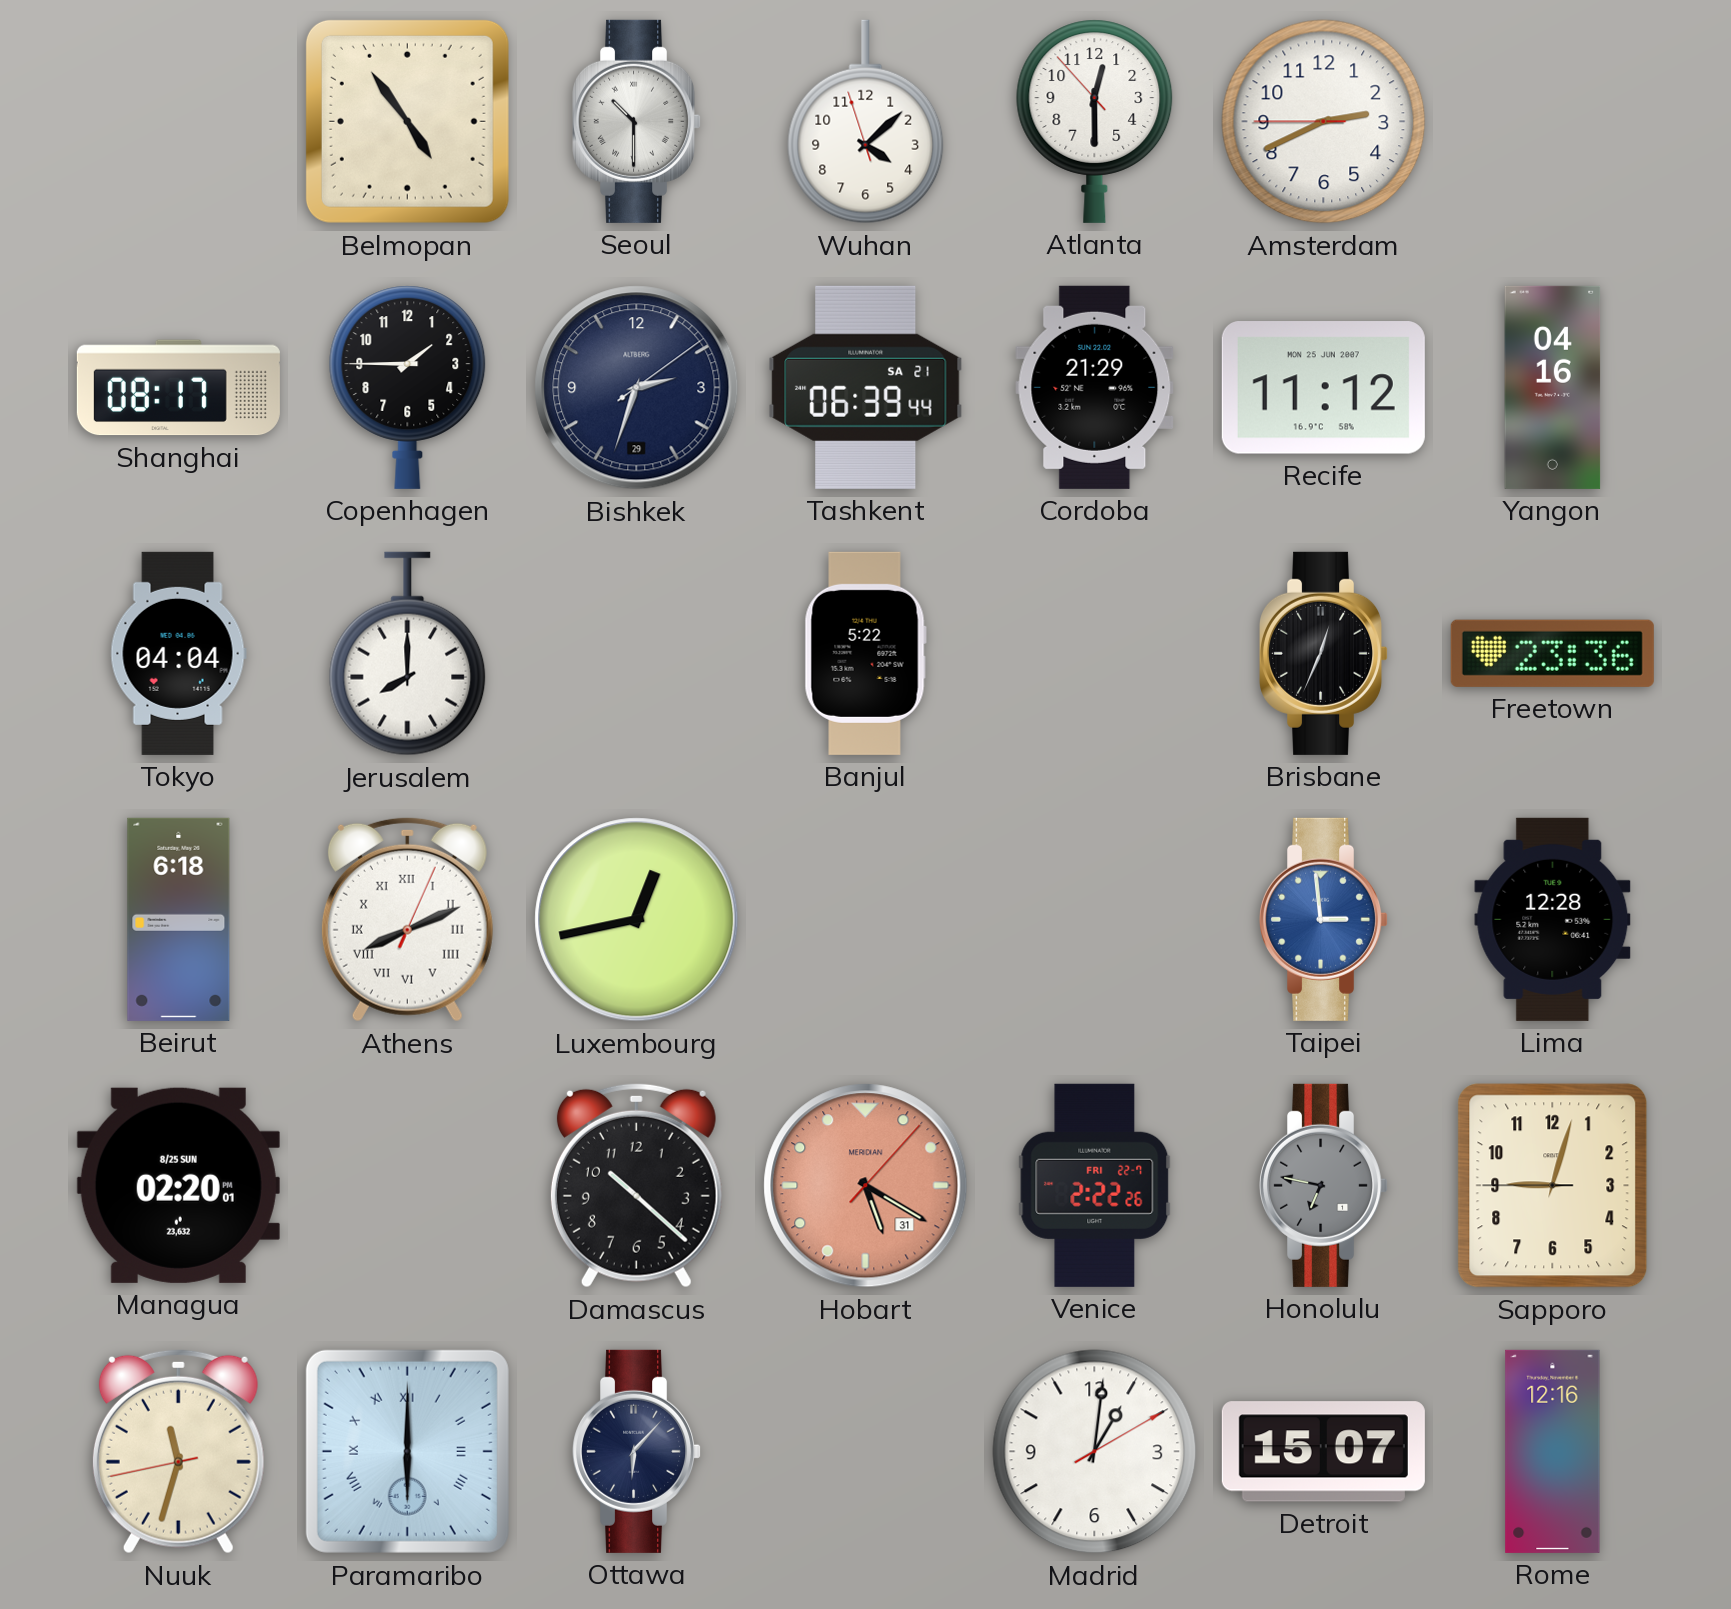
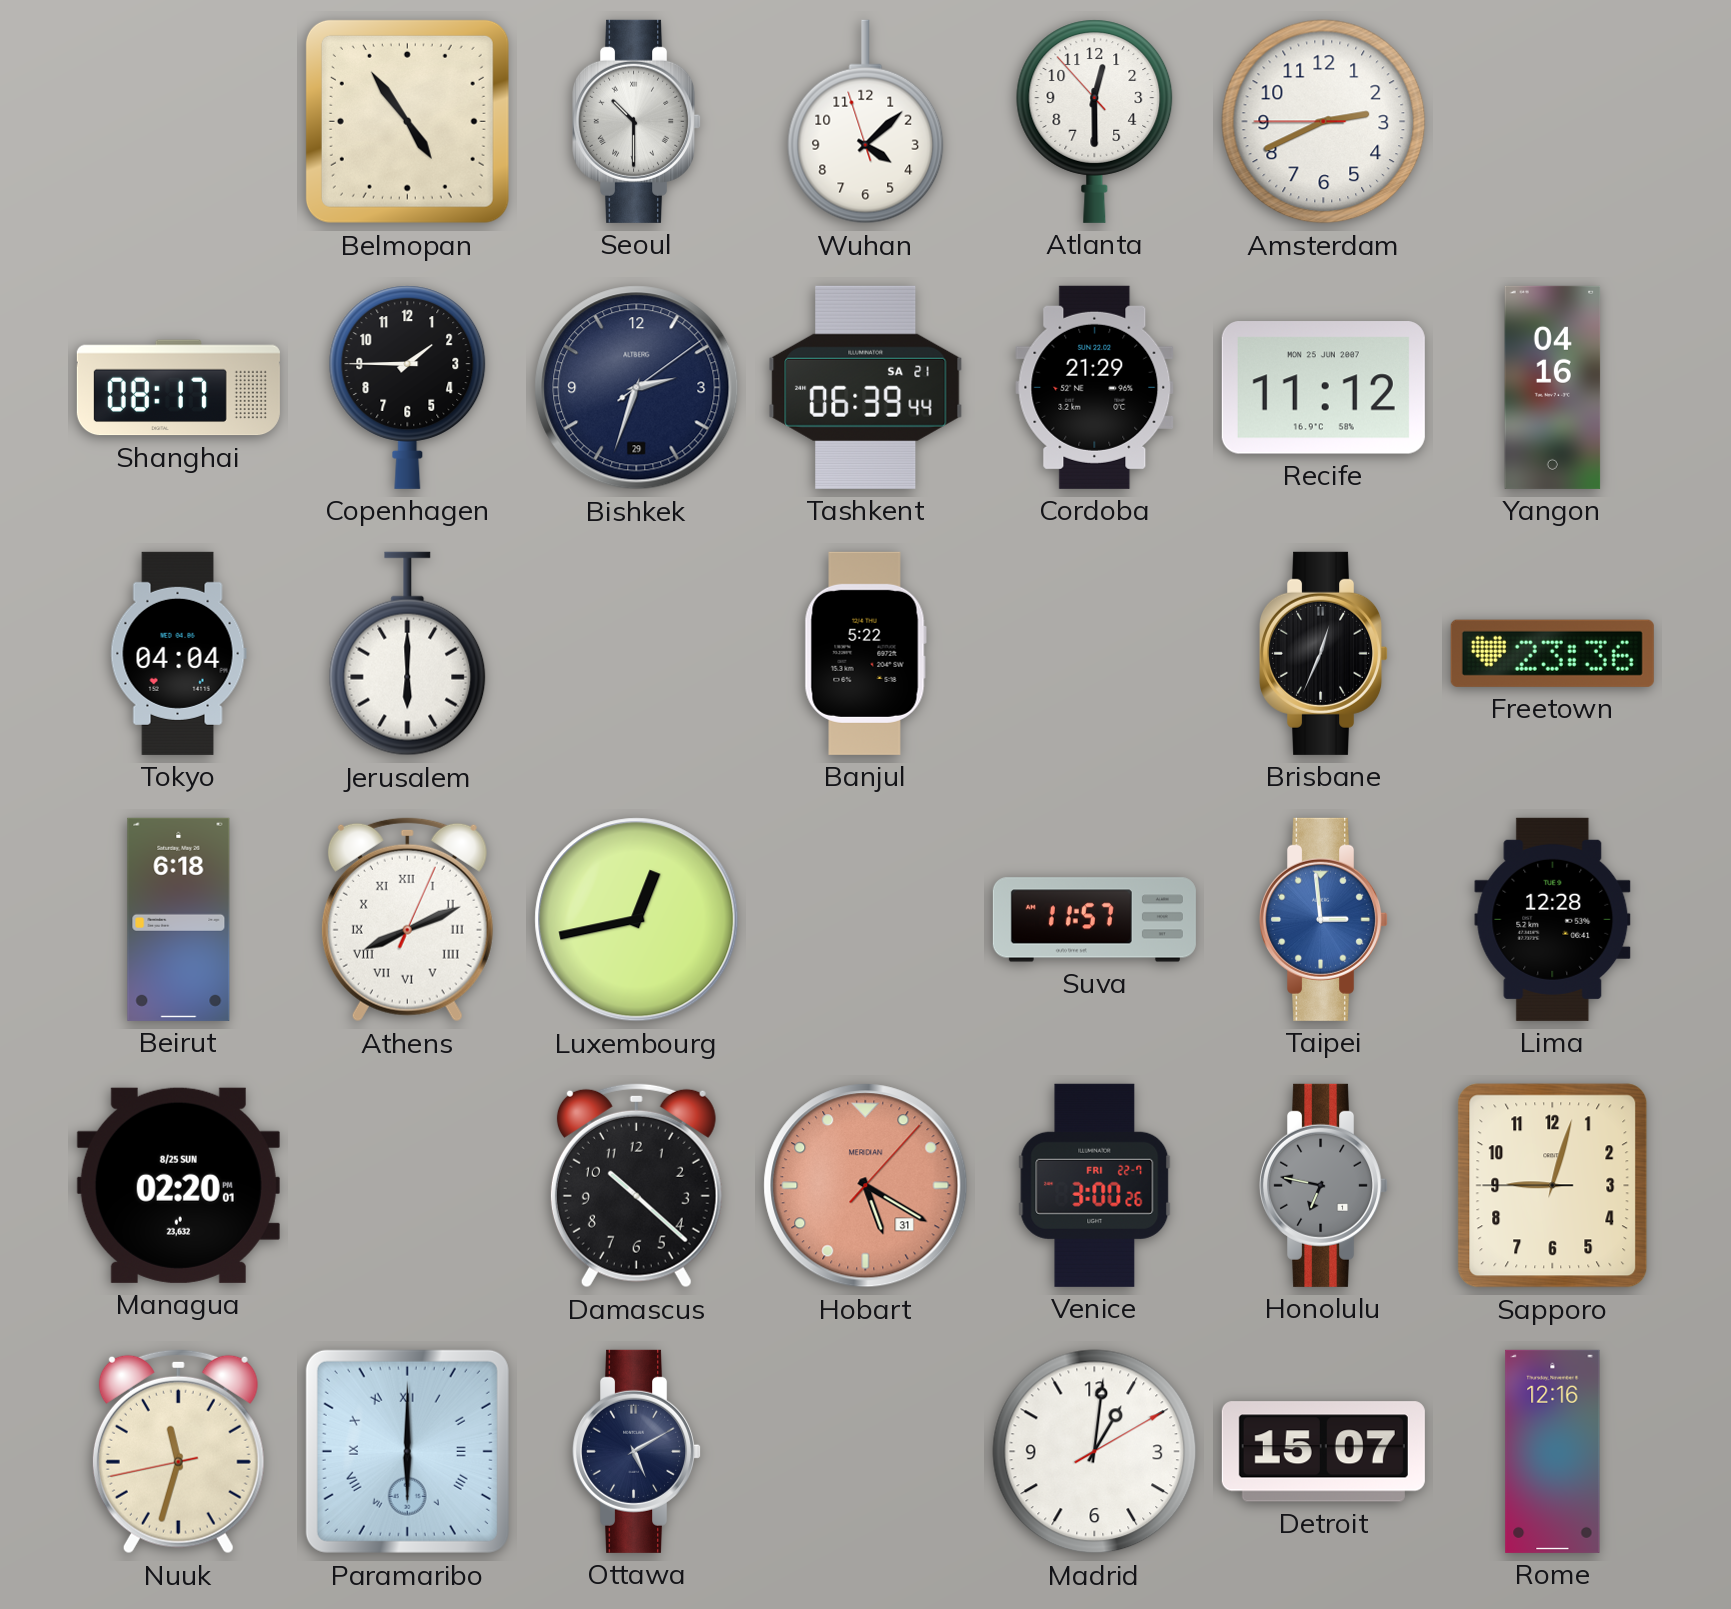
Jerusalem: 8:00 -> 6:00
Suva: none -> 11:57
Venice: 2:22 -> 3:00
Ottawa: 6:07 -> 5:10
